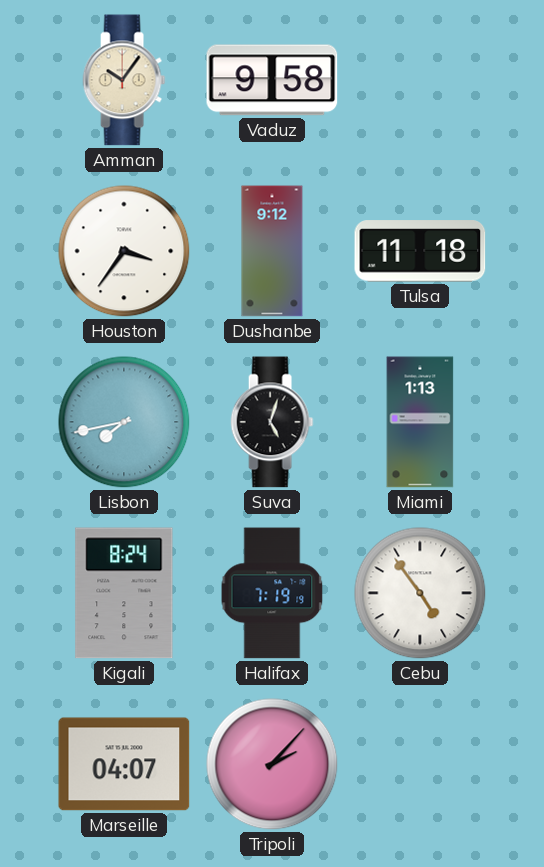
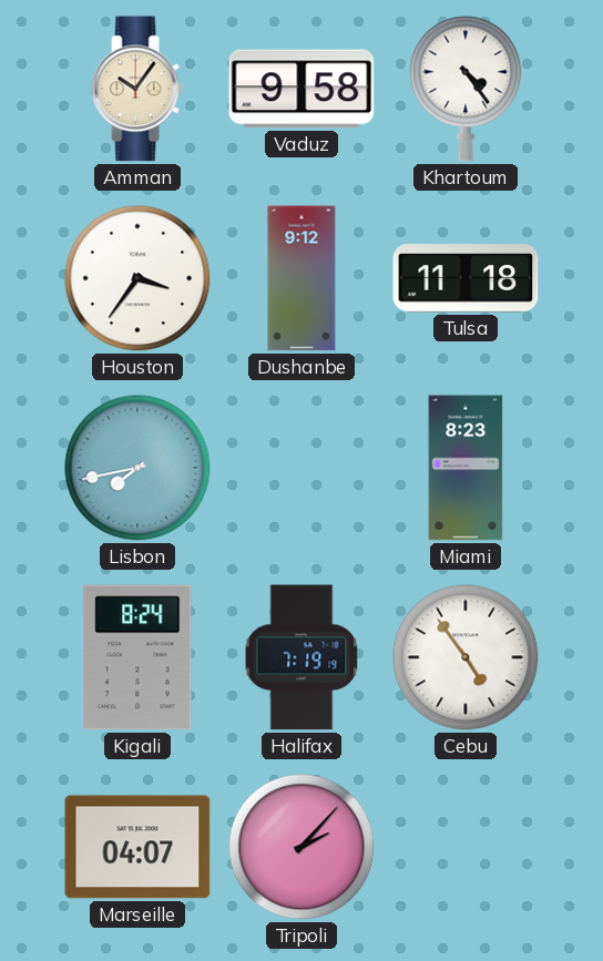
Khartoum: none -> 4:24
Suva: 5:03 -> none
Miami: 1:13 -> 8:23
